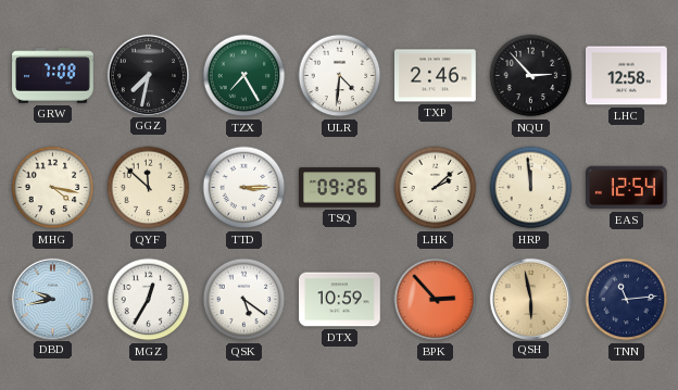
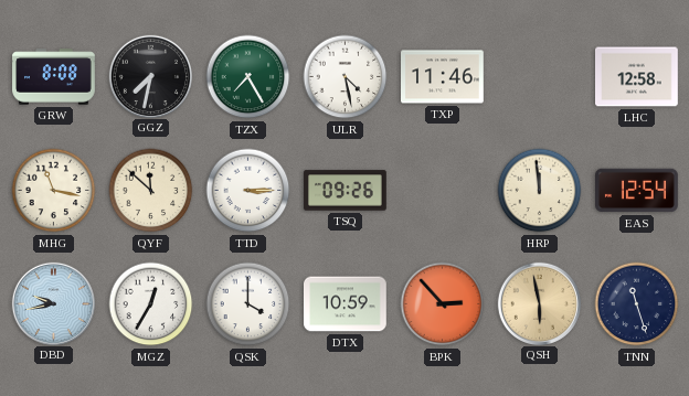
GRW: 7:08 -> 8:08
ULR: 4:31 -> 4:28
TXP: 2:46 -> 11:46
NQU: 2:53 -> none
MHG: 4:17 -> 11:17
LHK: 2:08 -> none
QSK: 5:21 -> 4:00
TNN: 11:14 -> 11:27
